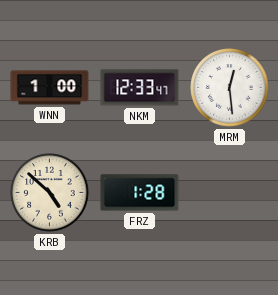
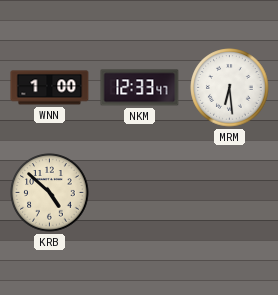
MRM: 12:29 -> 6:29
FRZ: 1:28 -> none
